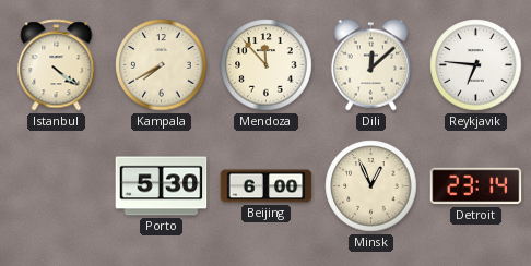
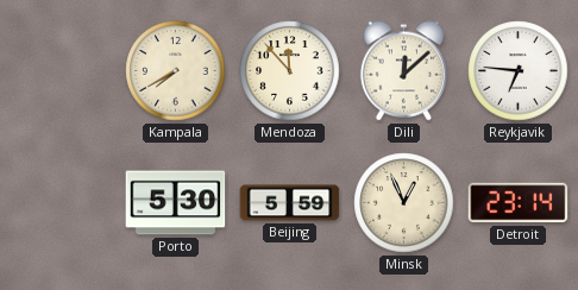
Istanbul: 4:21 -> none
Beijing: 6:00 -> 5:59
